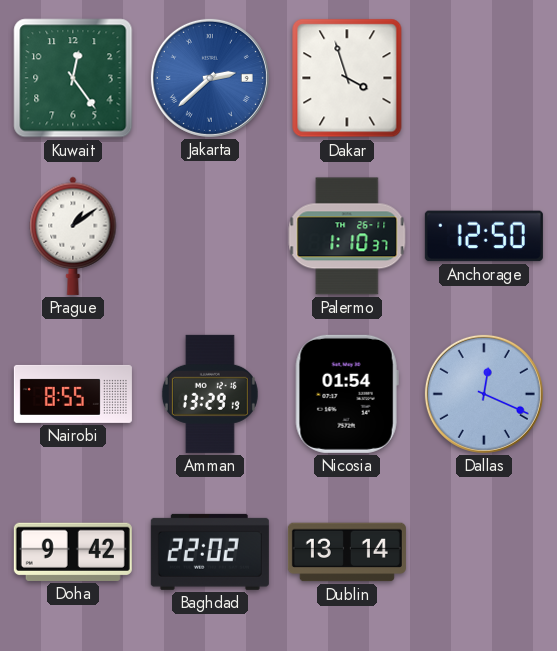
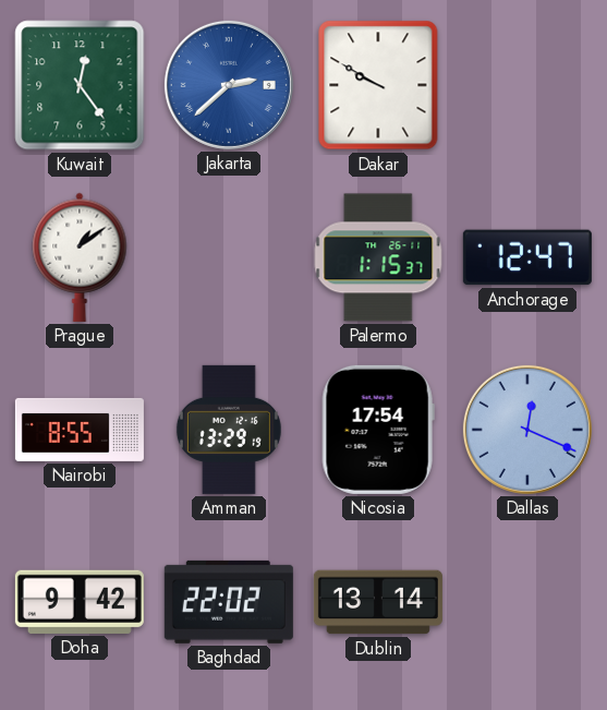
Dakar: 3:57 -> 9:50
Palermo: 1:10 -> 1:15
Anchorage: 12:50 -> 12:47
Nicosia: 01:54 -> 17:54
